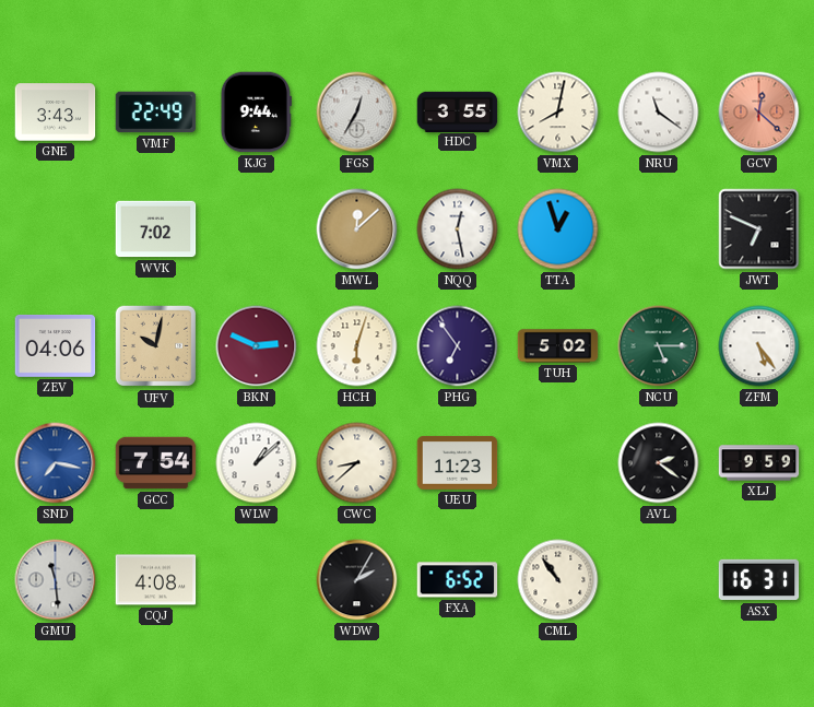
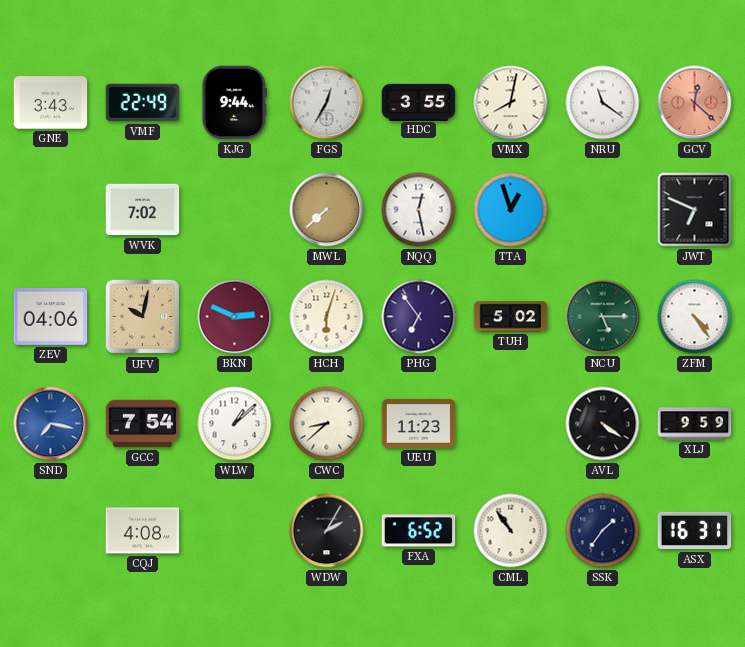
MWL: 12:08 -> 7:38
ZFM: 5:24 -> 4:24
AVL: 2:21 -> 4:21
GMU: 11:29 -> none
SSK: none -> 1:36
